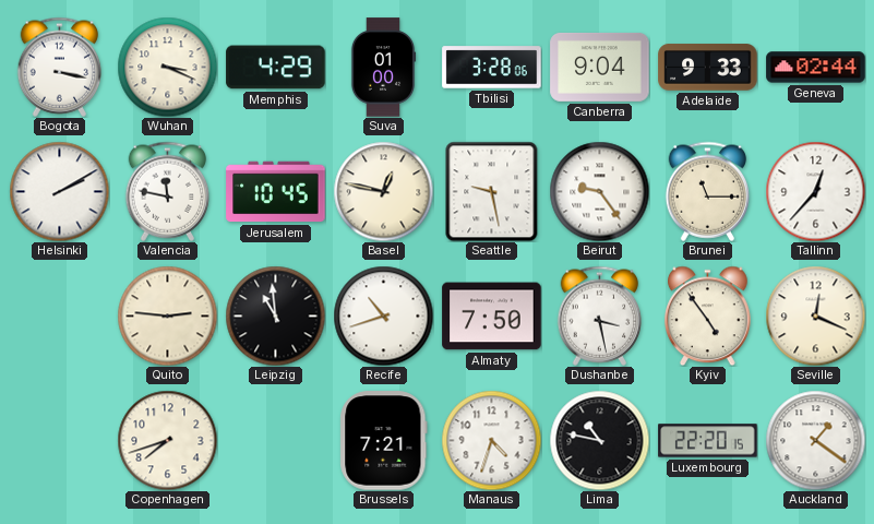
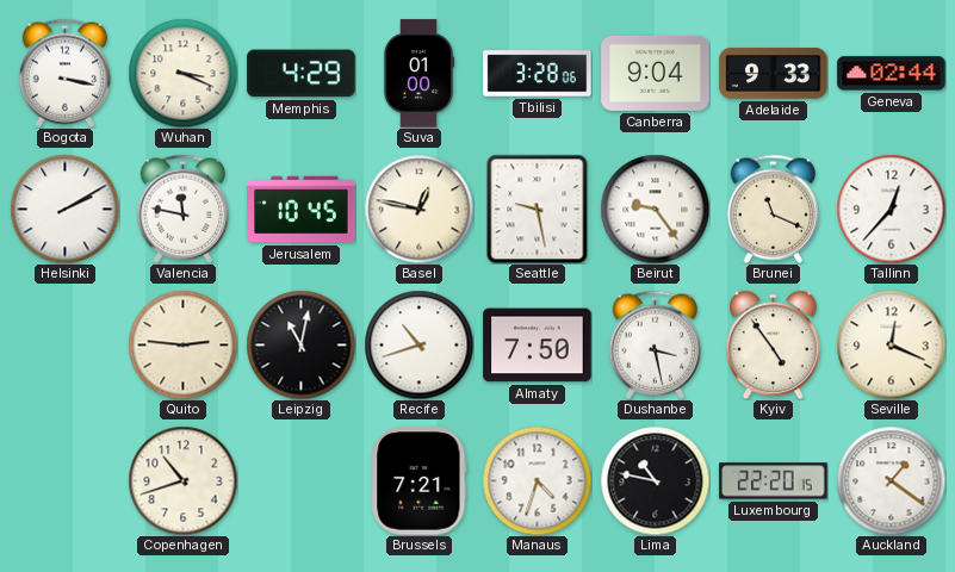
Brunei: 11:15 -> 11:19
Leipzig: 10:59 -> 11:02
Copenhagen: 7:42 -> 10:42
